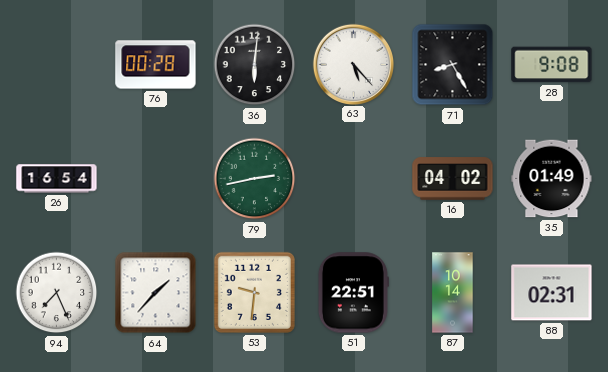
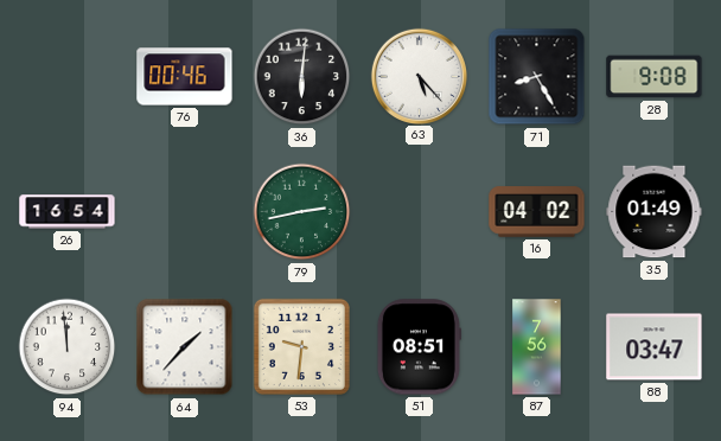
76: 00:28 -> 00:46
94: 7:26 -> 11:59
51: 22:51 -> 08:51
87: 10:14 -> 7:56
88: 02:31 -> 03:47
